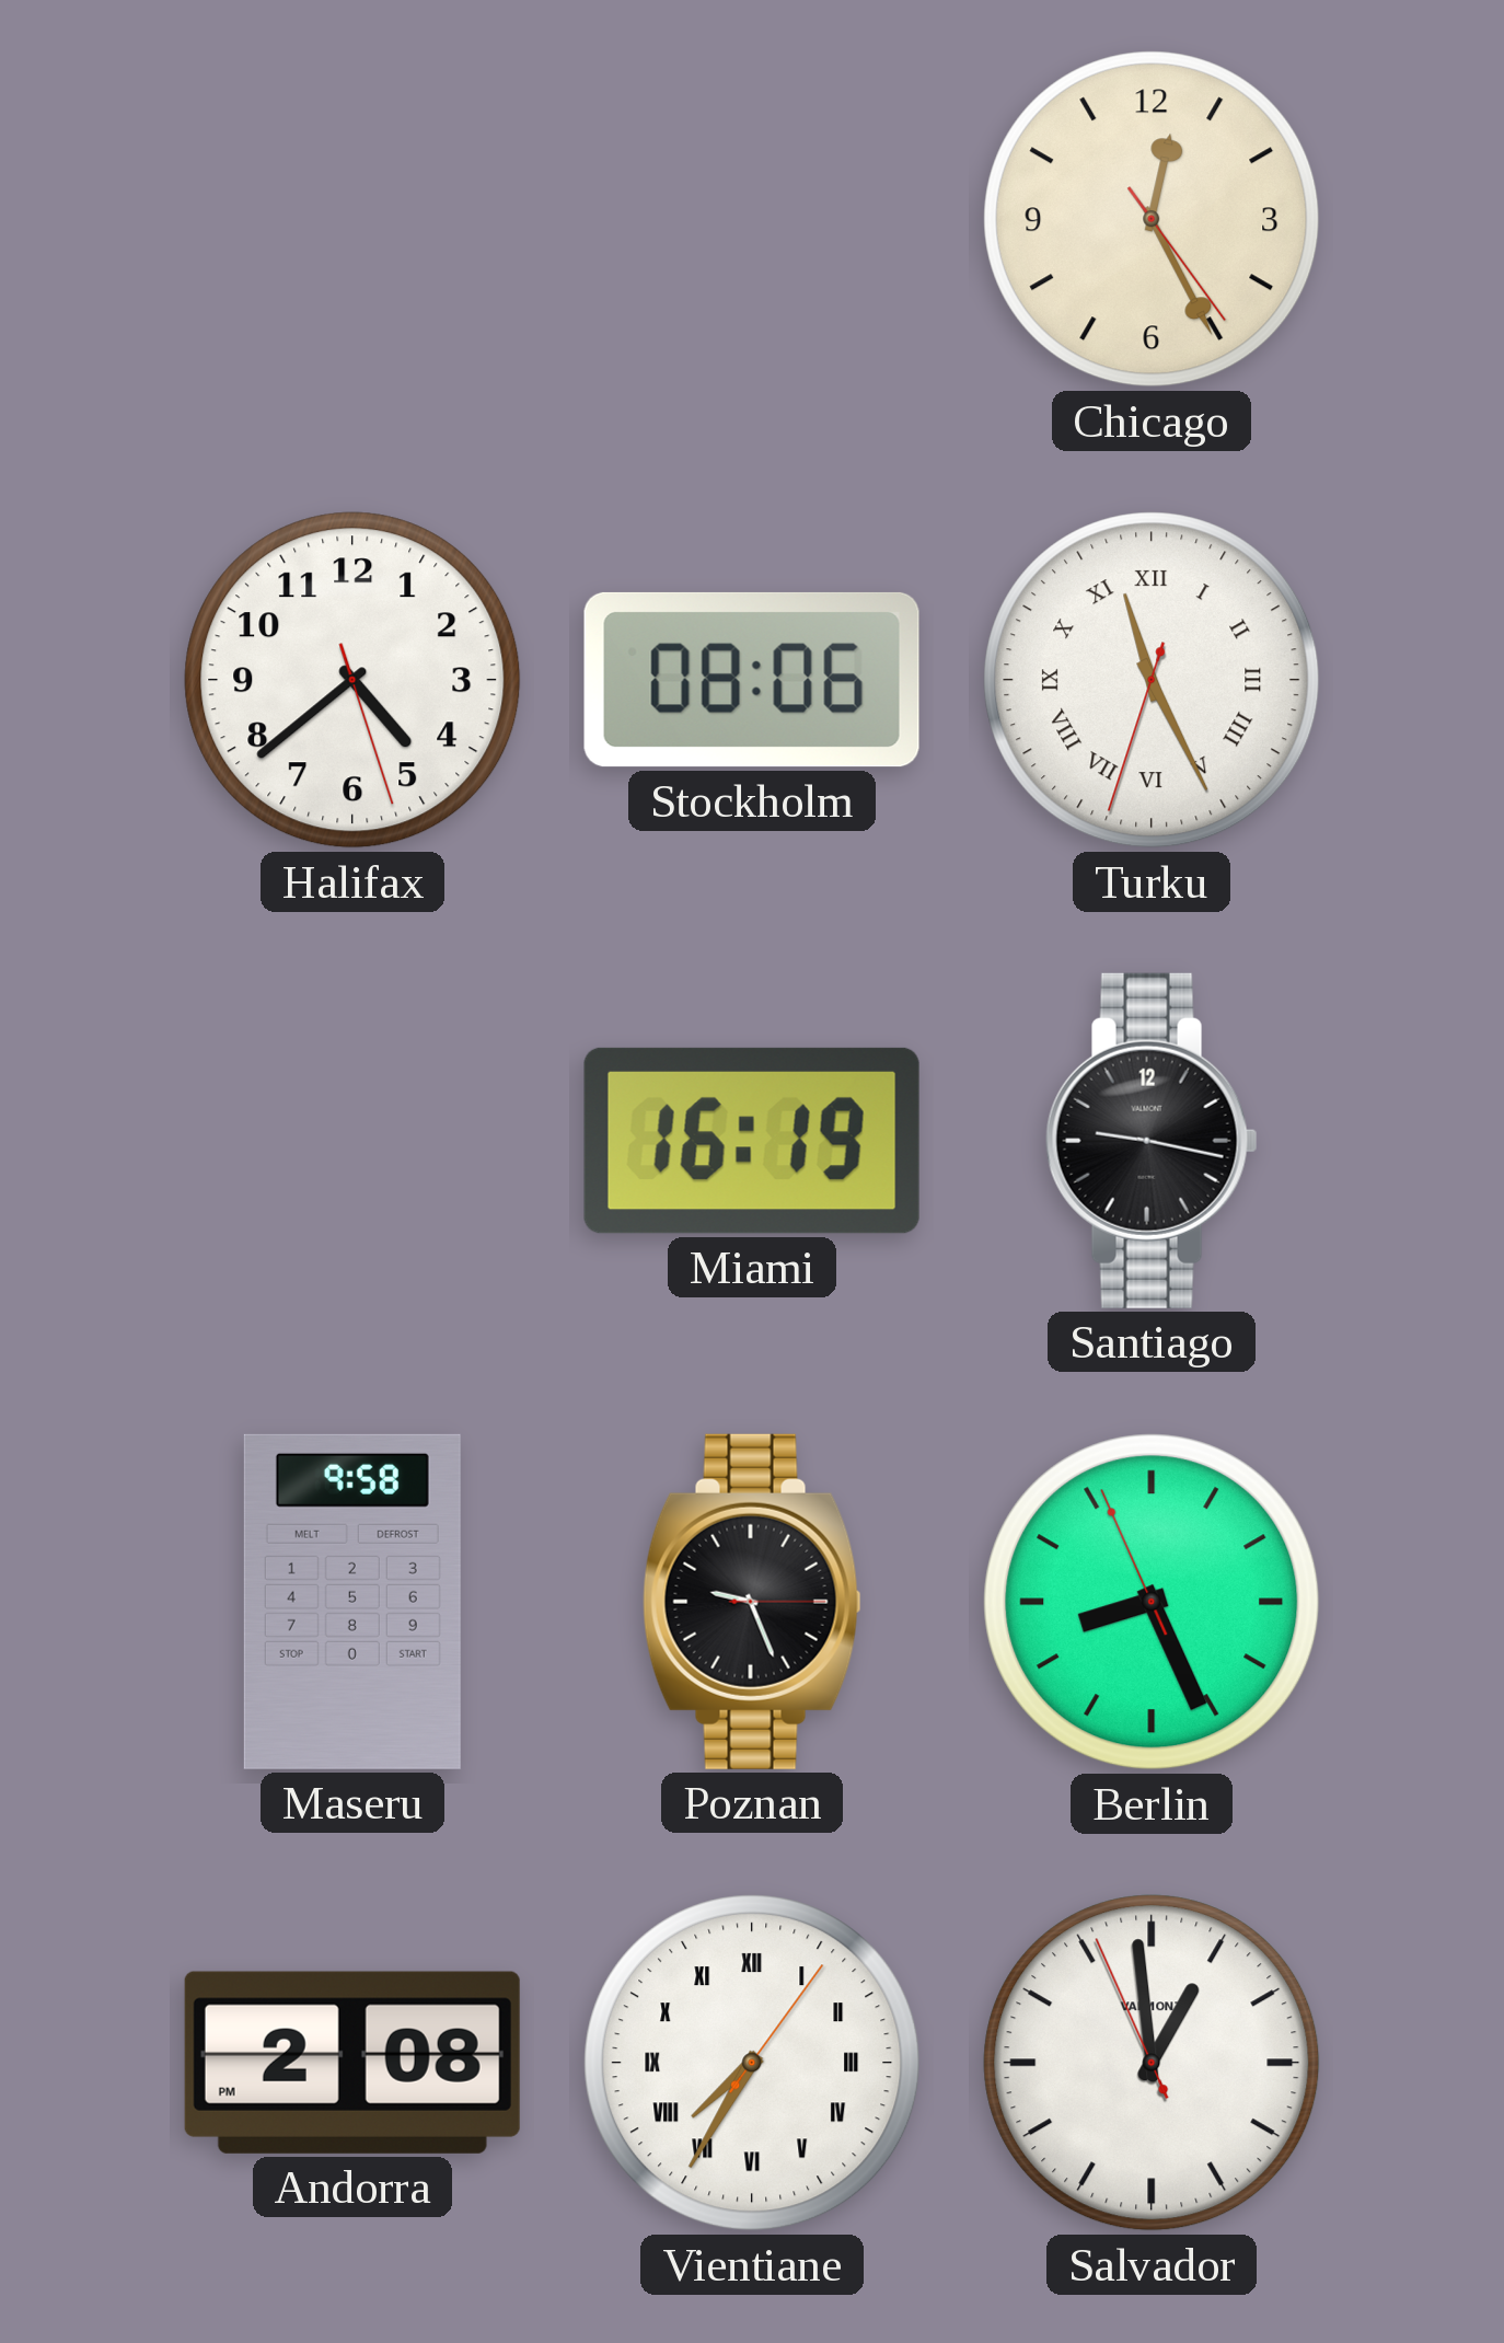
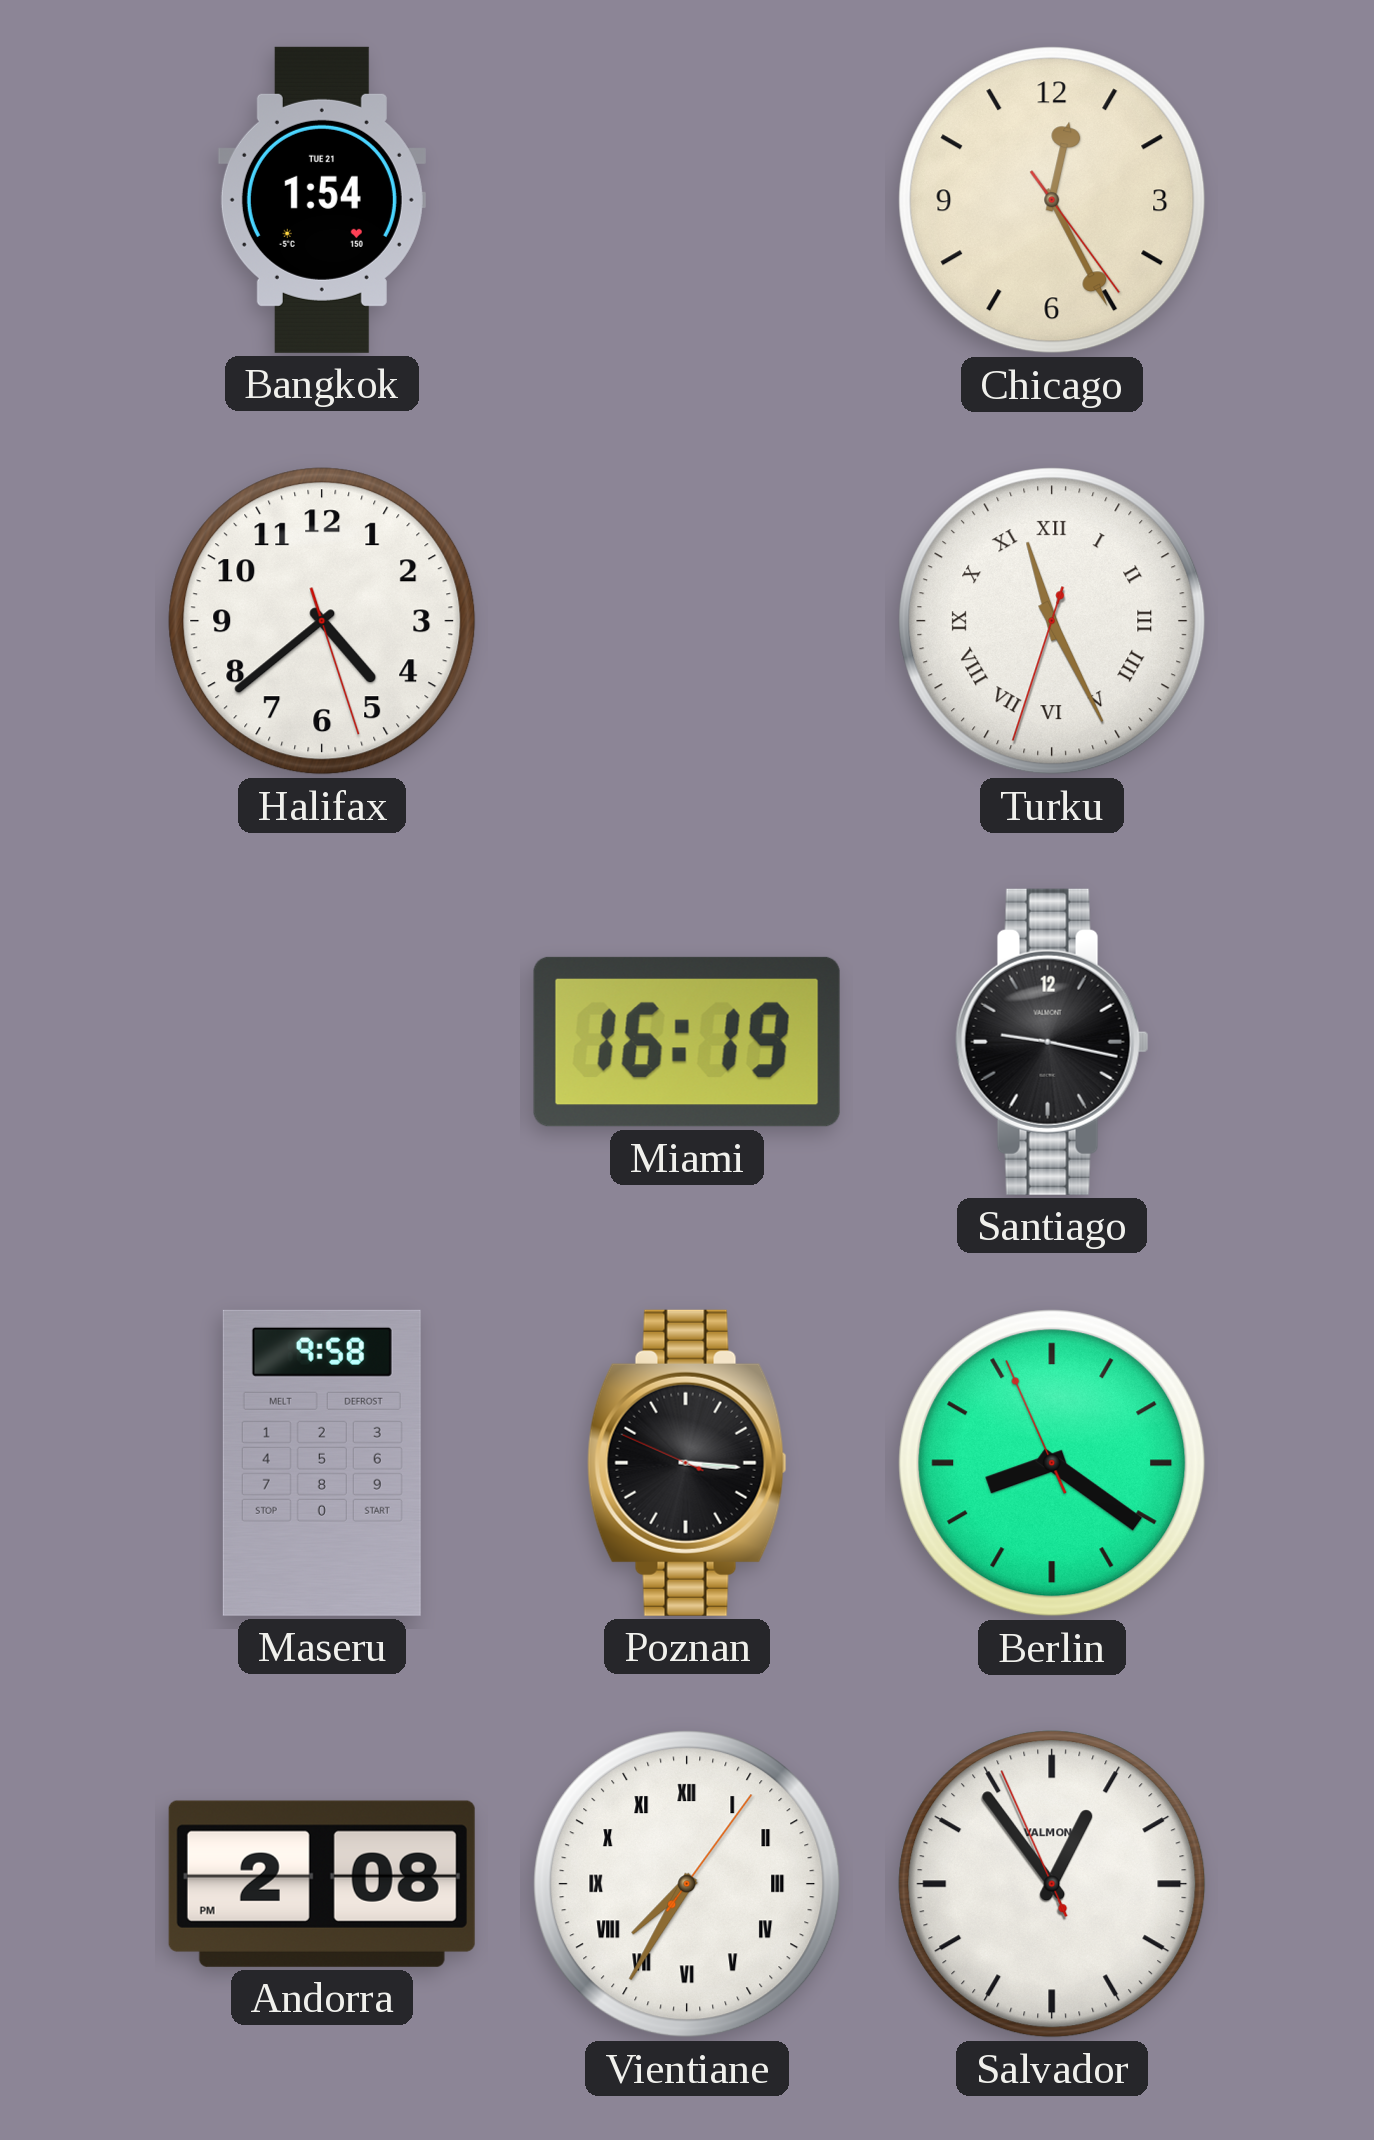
Bangkok: none -> 1:54
Stockholm: 08:06 -> none
Poznan: 9:26 -> 3:15
Berlin: 8:25 -> 8:20
Salvador: 12:58 -> 12:53
